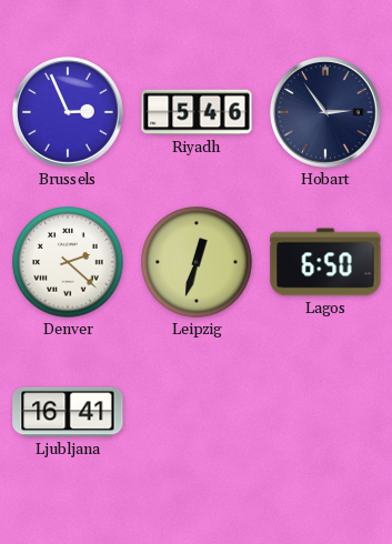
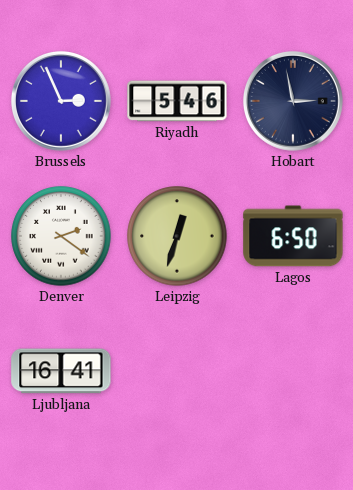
Hobart: 2:54 -> 2:58
Denver: 2:22 -> 2:21
